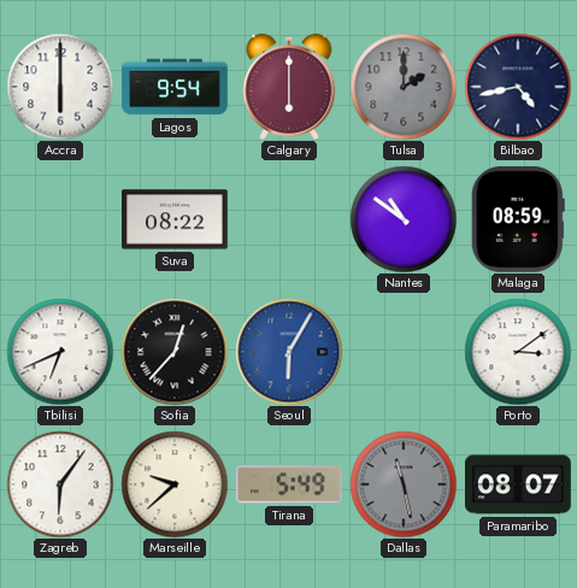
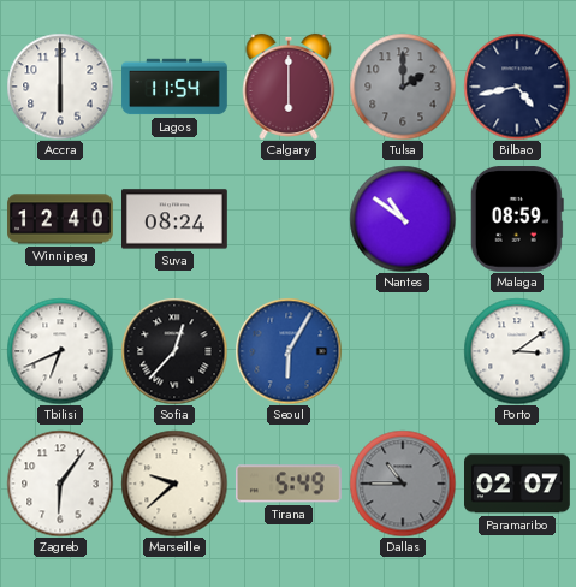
Lagos: 9:54 -> 11:54
Winnipeg: none -> 12:40
Suva: 08:22 -> 08:24
Dallas: 11:28 -> 10:45
Paramaribo: 08:07 -> 02:07
